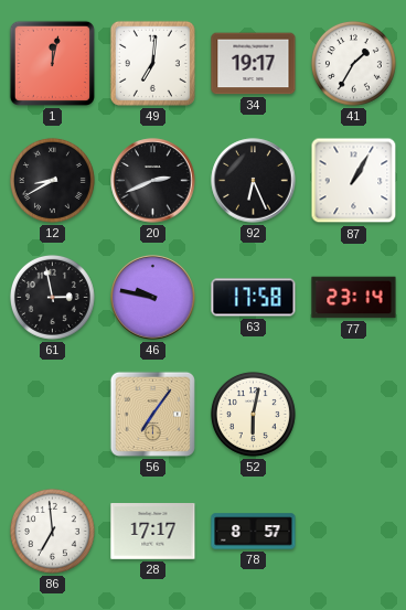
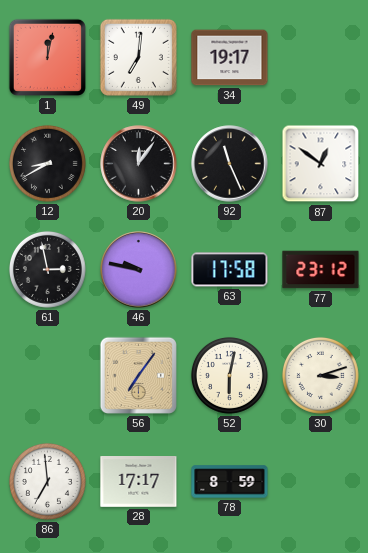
41: 1:35 -> none
20: 2:41 -> 12:06
92: 6:26 -> 11:26
87: 1:05 -> 12:51
77: 23:14 -> 23:12
30: none -> 3:12
78: 8:57 -> 8:59
